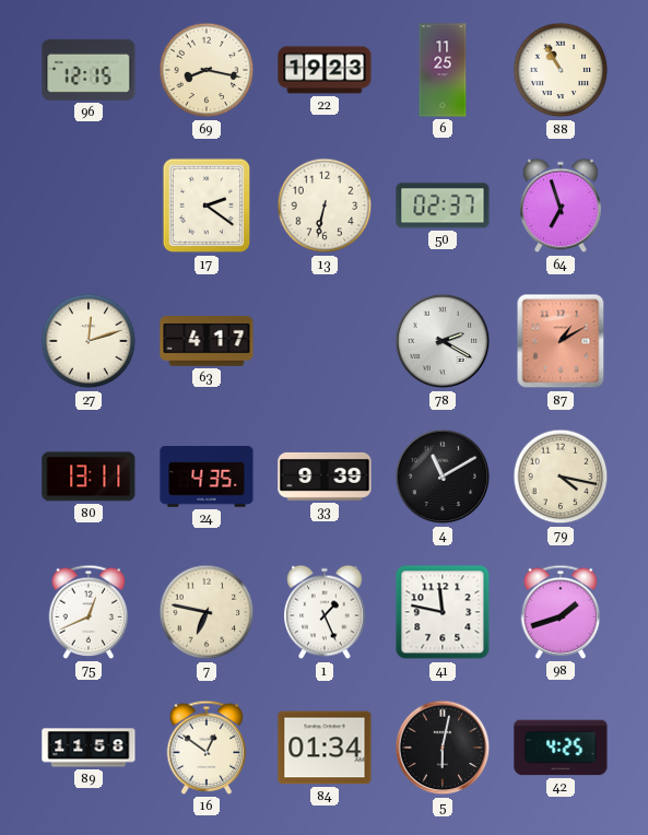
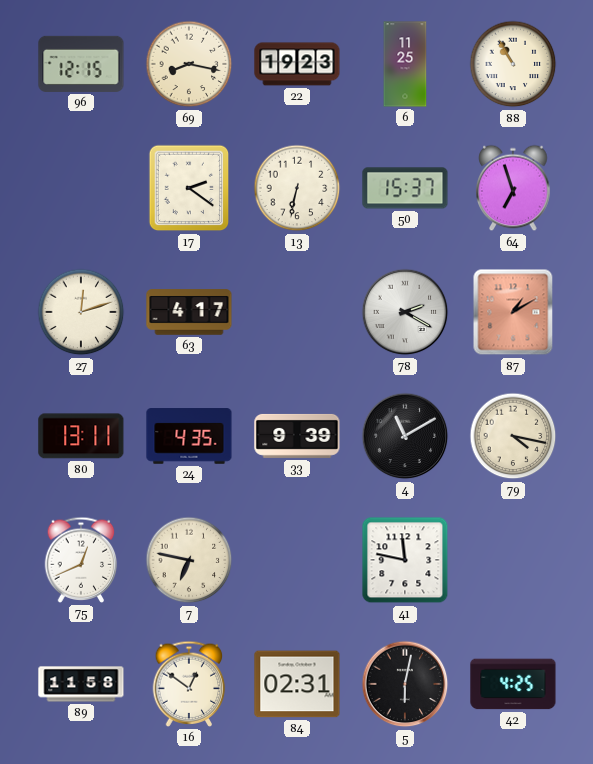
50: 02:37 -> 15:37
1: 1:26 -> none
98: 1:42 -> none
84: 01:34 -> 02:31
